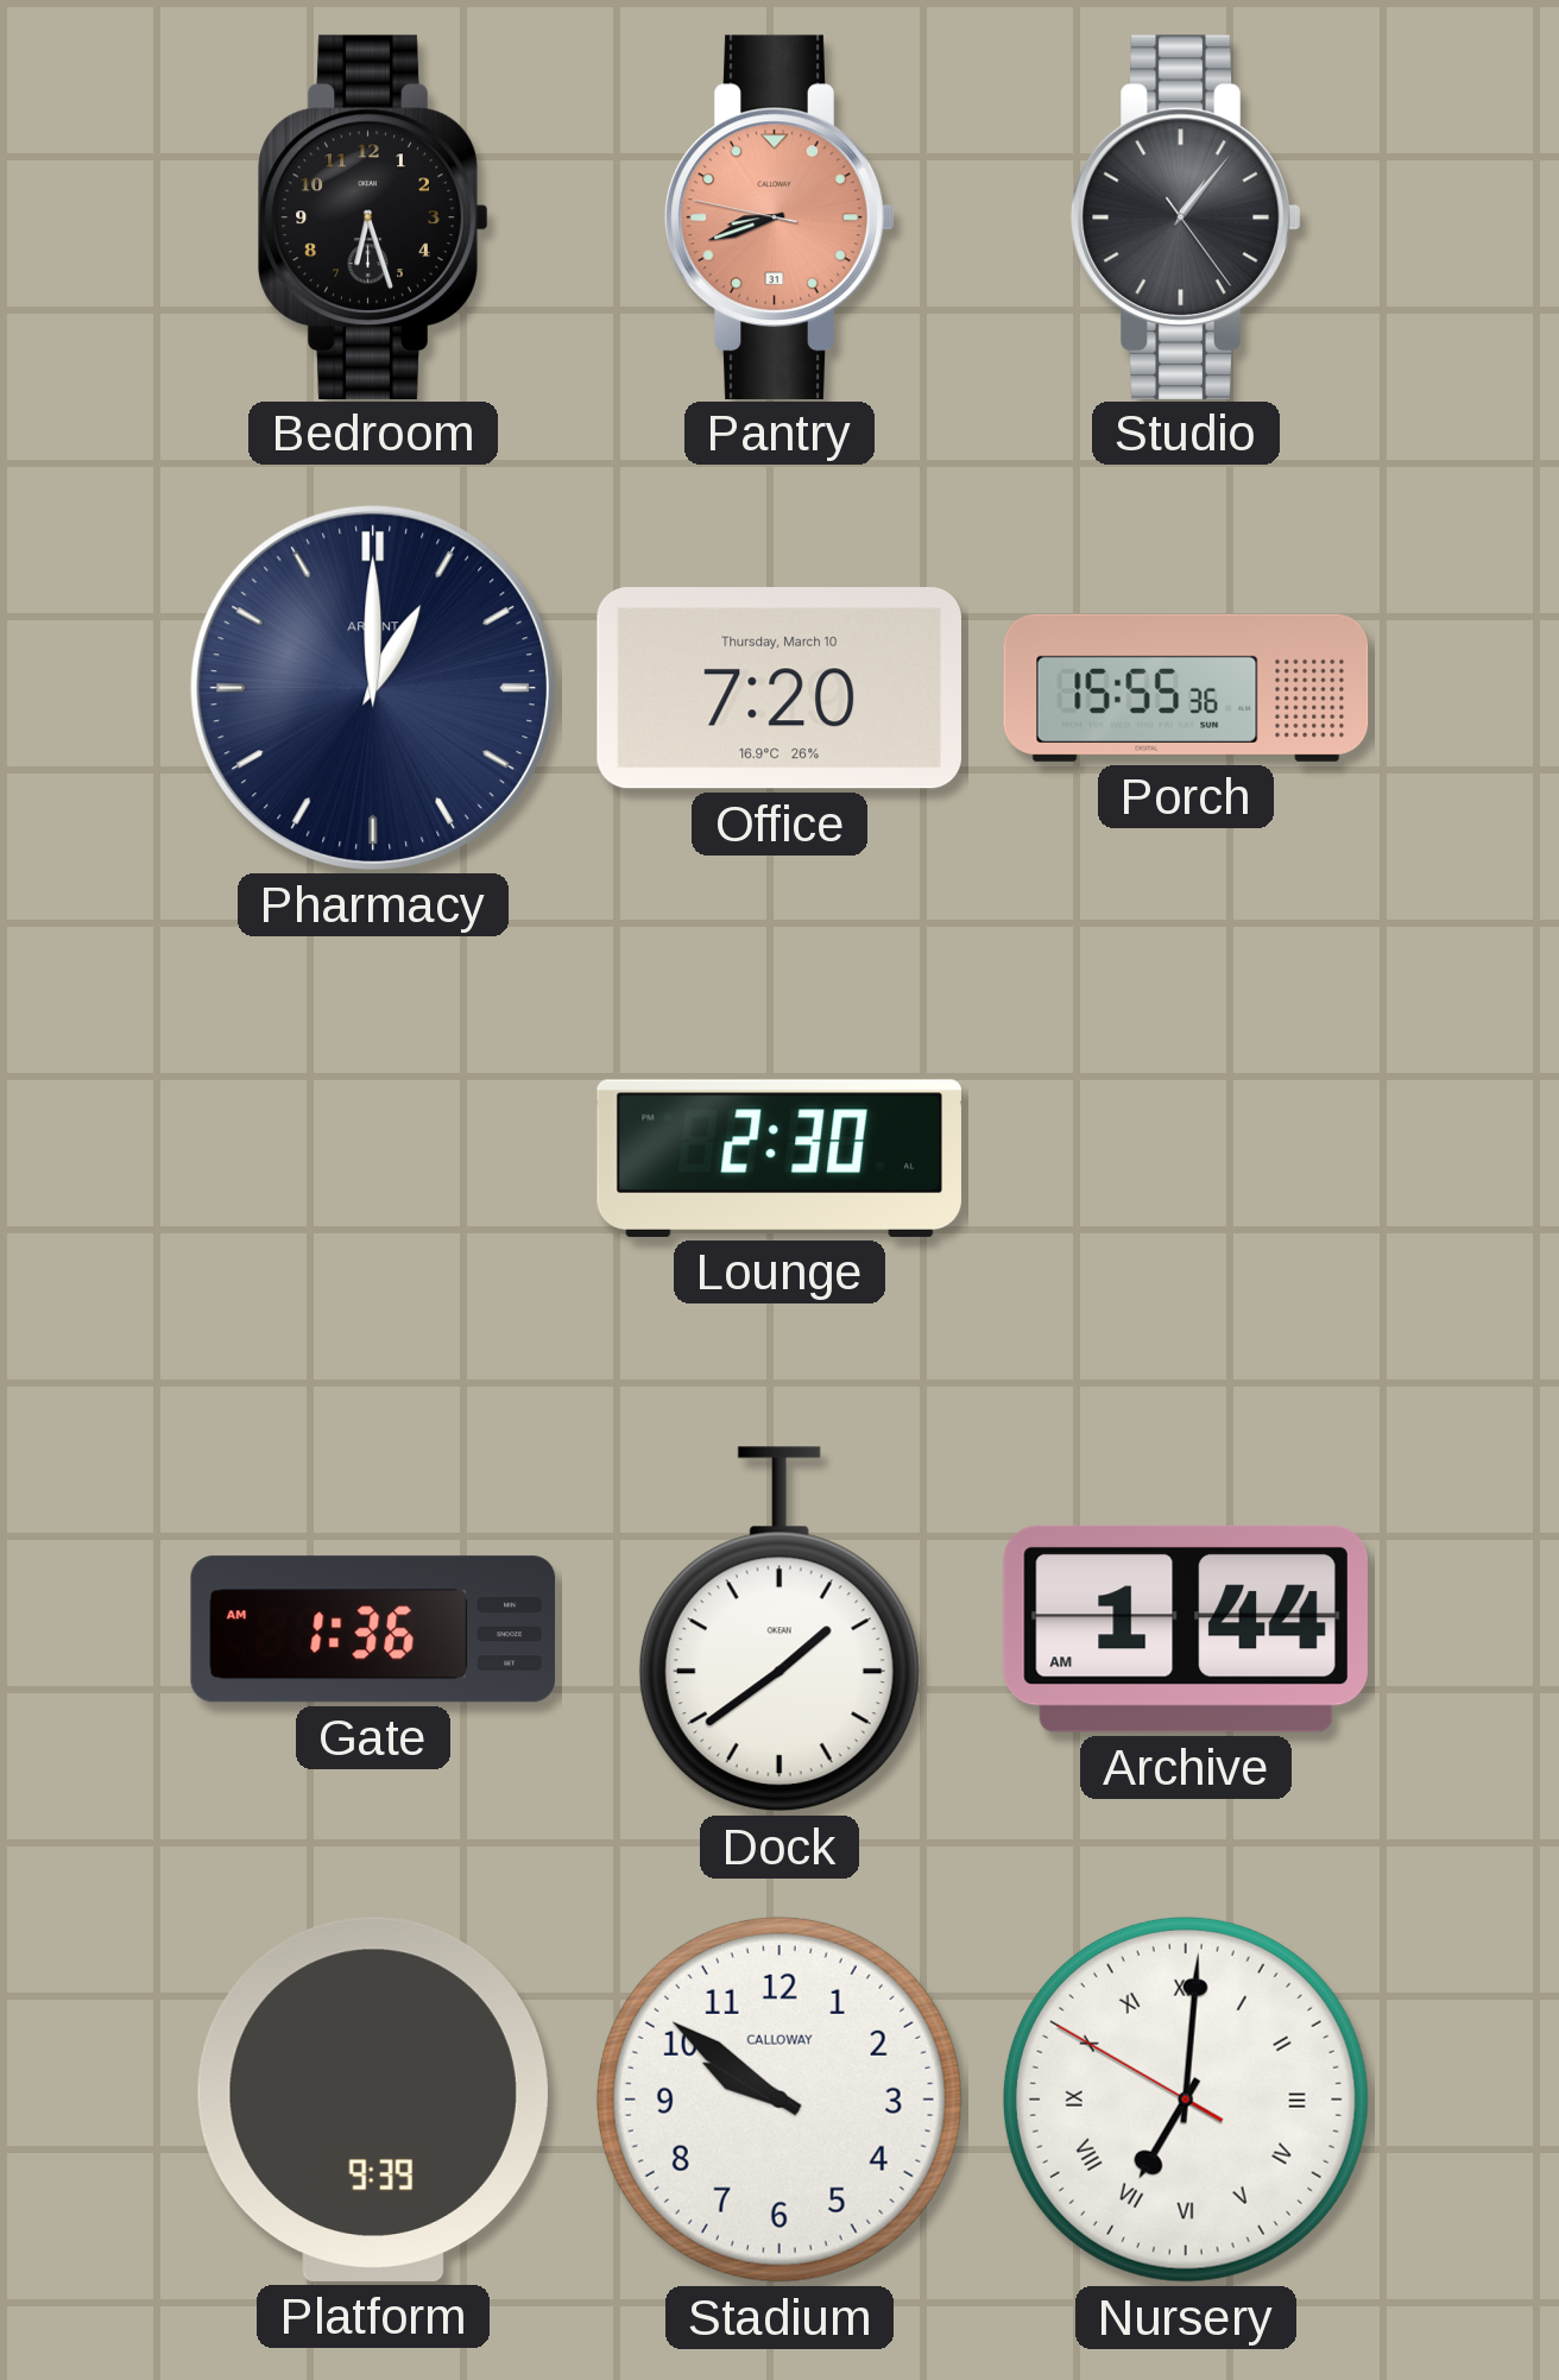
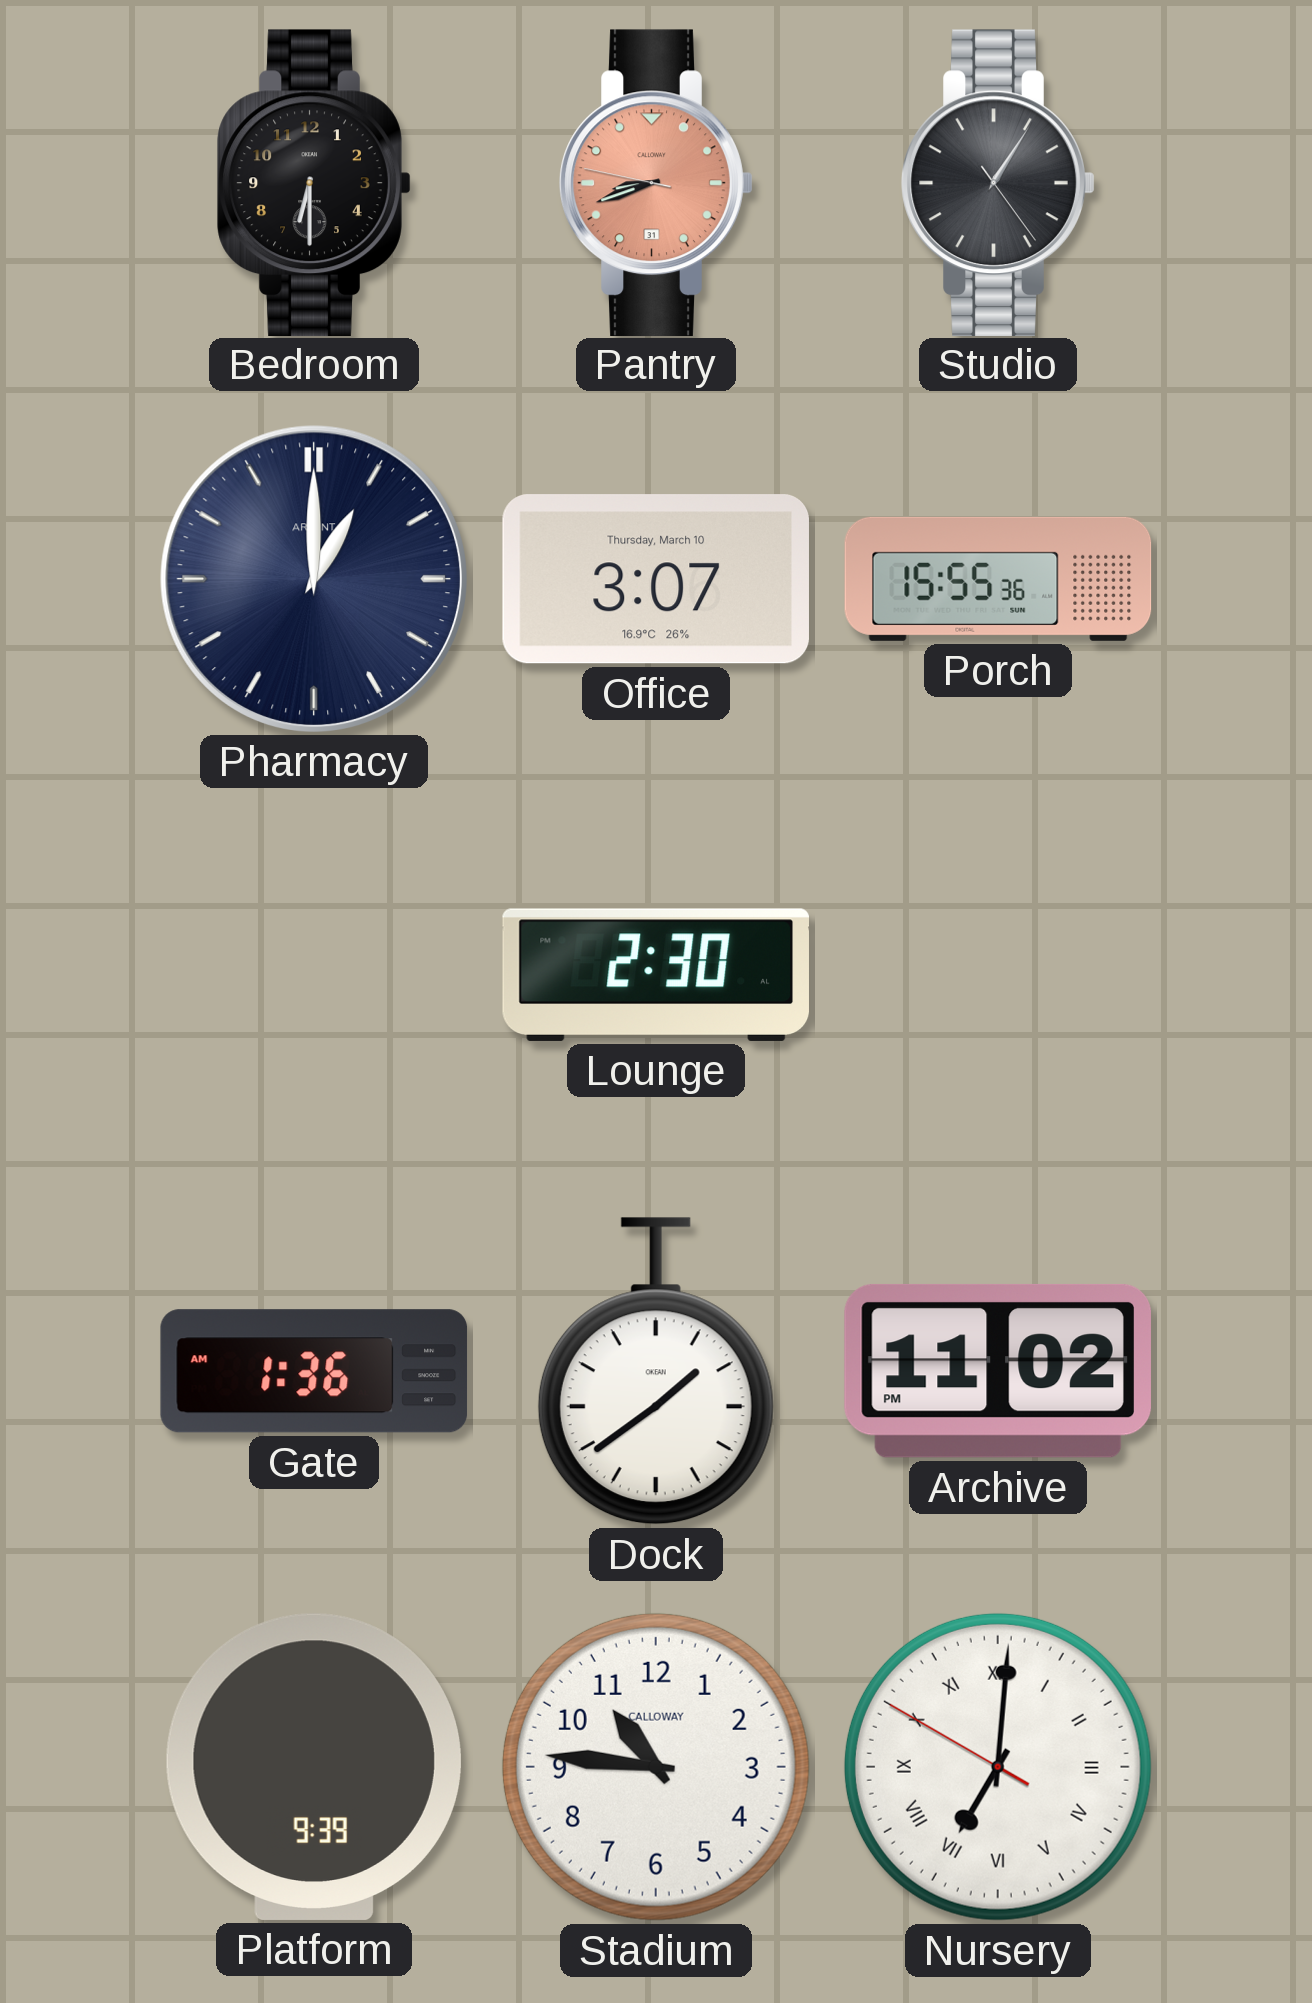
Bedroom: 6:27 -> 6:30
Studio: 1:06 -> 1:05
Office: 7:20 -> 3:07
Archive: 1:44 -> 11:02
Stadium: 9:51 -> 10:46
